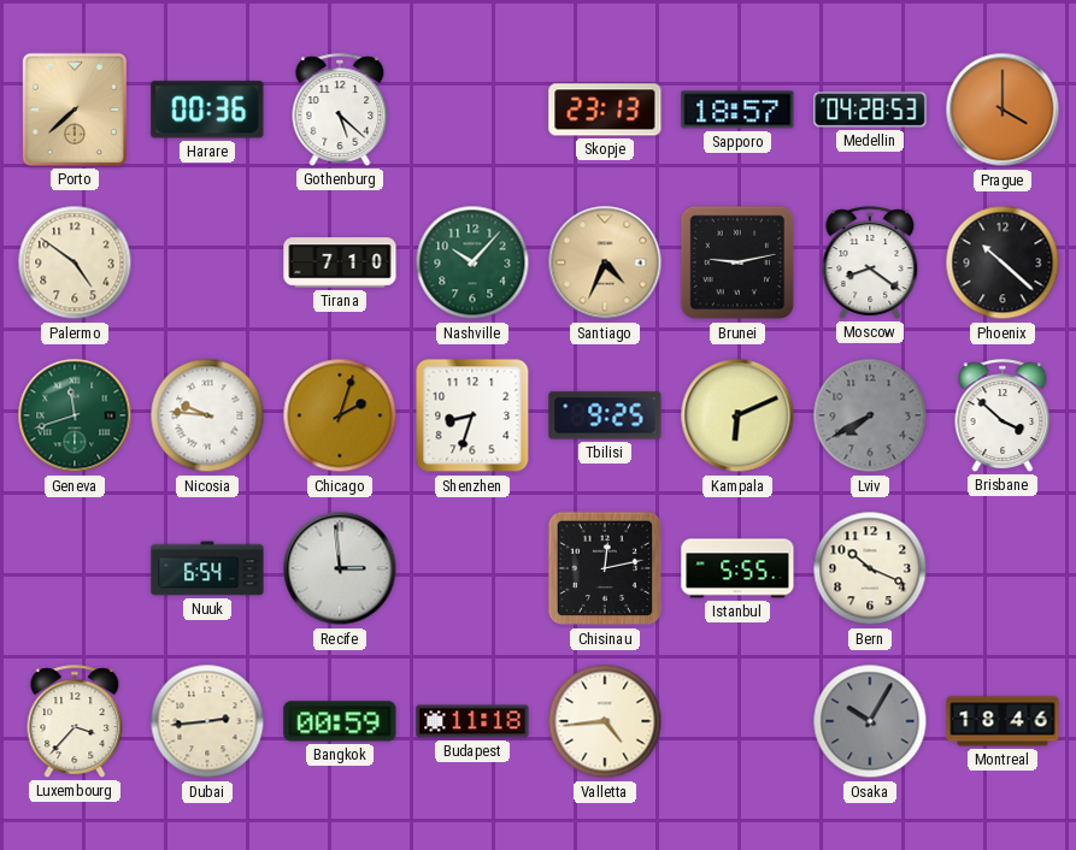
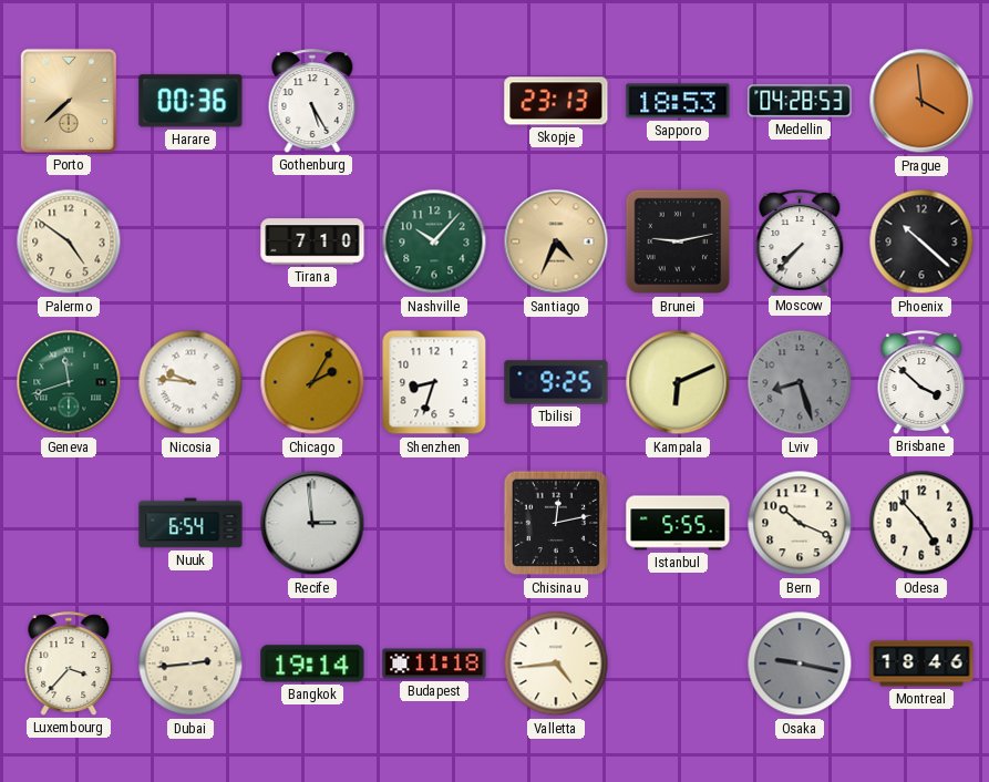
Gothenburg: 5:22 -> 5:25
Sapporo: 18:57 -> 18:53
Prague: 4:00 -> 3:59
Moscow: 8:21 -> 7:37
Chicago: 2:03 -> 2:05
Lviv: 7:40 -> 8:27
Odesa: none -> 4:53
Bangkok: 00:59 -> 19:14
Osaka: 10:05 -> 9:17
